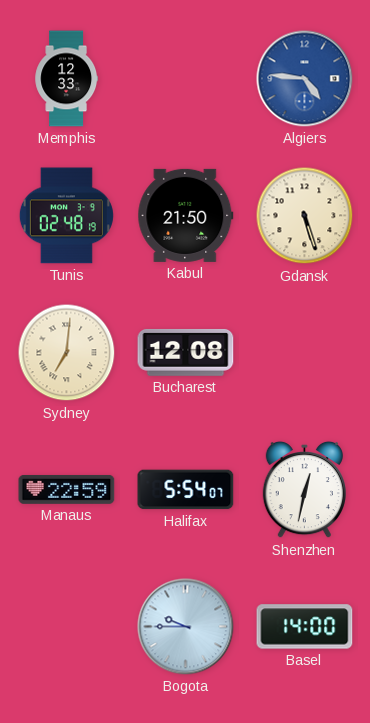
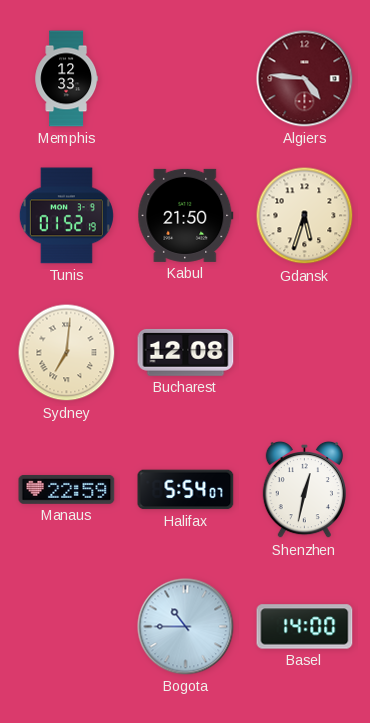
Algiers dial: blue -> burgundy
Tunis: 02:48 -> 01:52
Gdansk: 5:27 -> 5:33
Bogota: 9:45 -> 10:45
